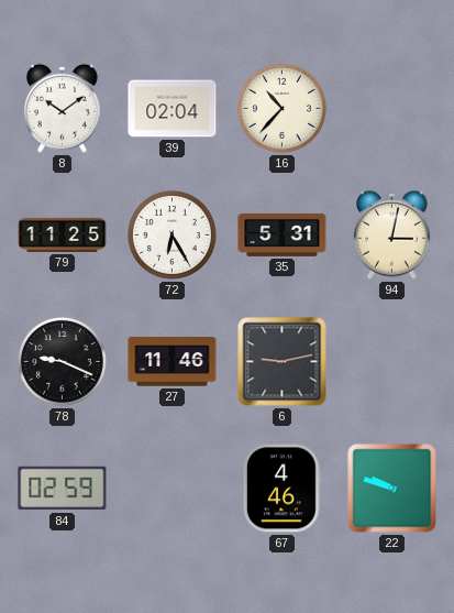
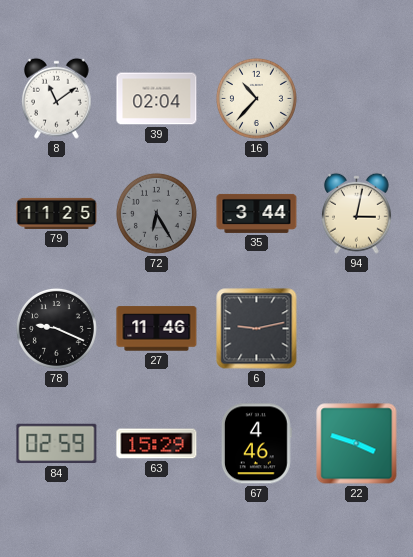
8: 10:09 -> 11:09
72 dial: white -> grey
35: 5:31 -> 3:44
63: none -> 15:29
22: 9:48 -> 3:48
